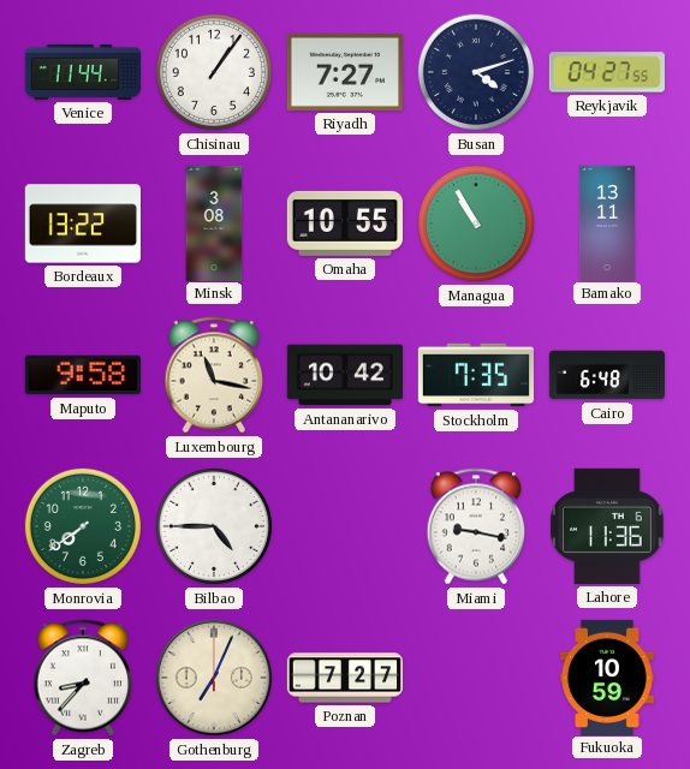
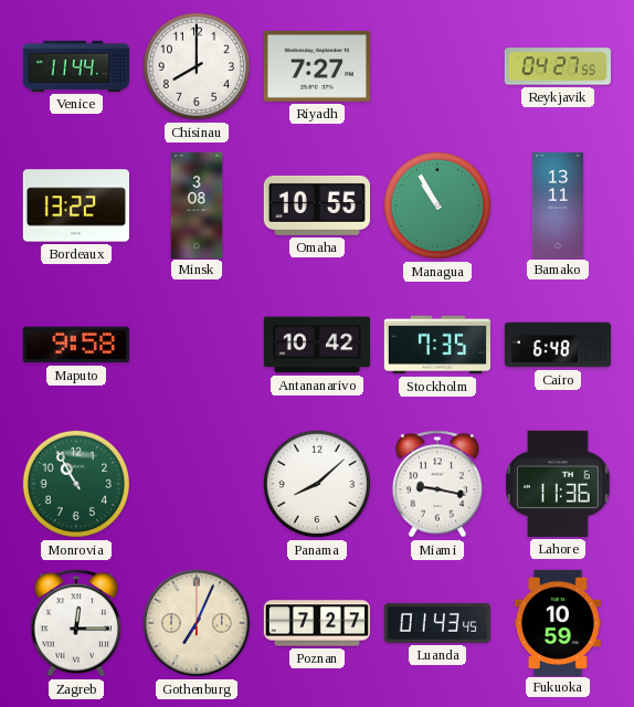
Chisinau: 1:06 -> 8:00
Busan: 4:12 -> none
Luxembourg: 11:17 -> none
Monrovia: 7:39 -> 10:55
Bilbao: 4:45 -> none
Panama: none -> 8:08
Zagreb: 8:37 -> 12:15
Luanda: none -> 01:43
